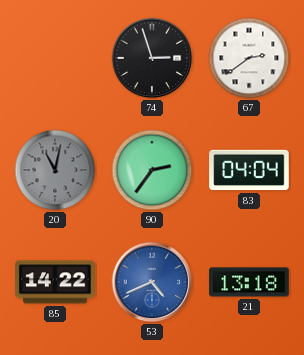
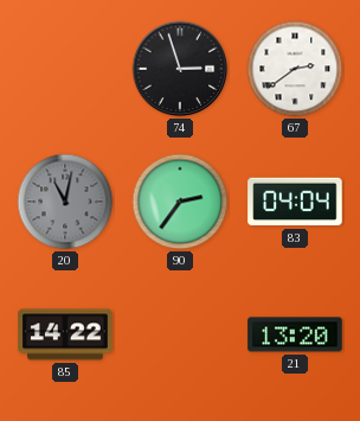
53: 4:41 -> none
21: 13:18 -> 13:20
